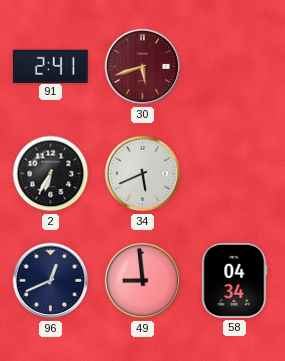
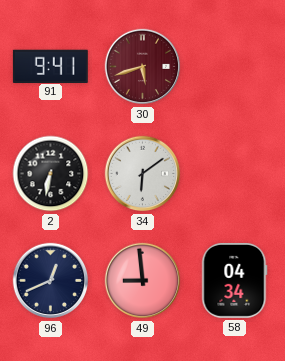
91: 2:41 -> 9:41
2: 6:35 -> 6:32
34: 5:41 -> 6:09
